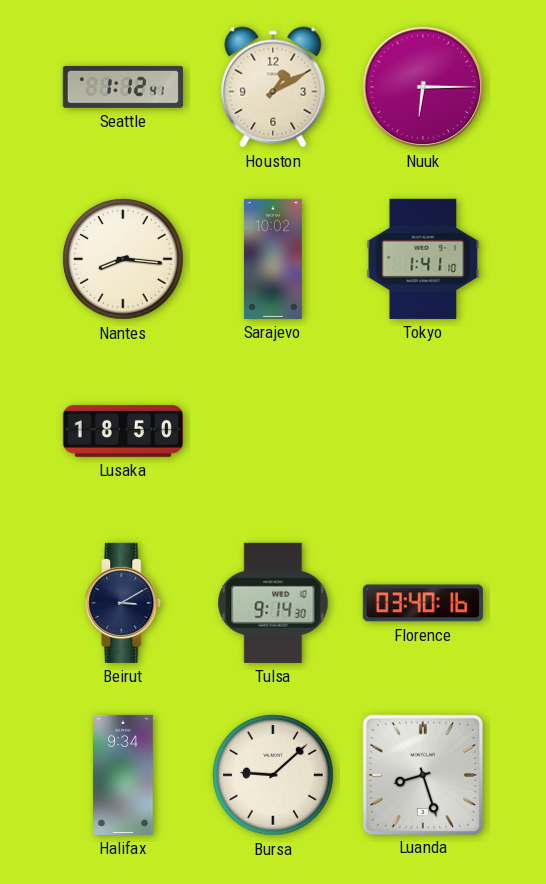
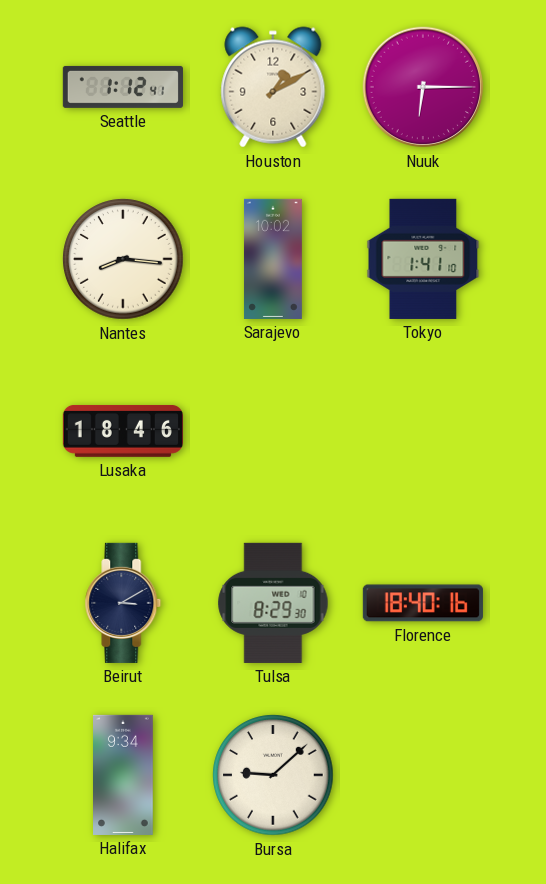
Lusaka: 18:50 -> 18:46
Tulsa: 9:14 -> 8:29
Florence: 03:40 -> 18:40
Luanda: 8:27 -> none
